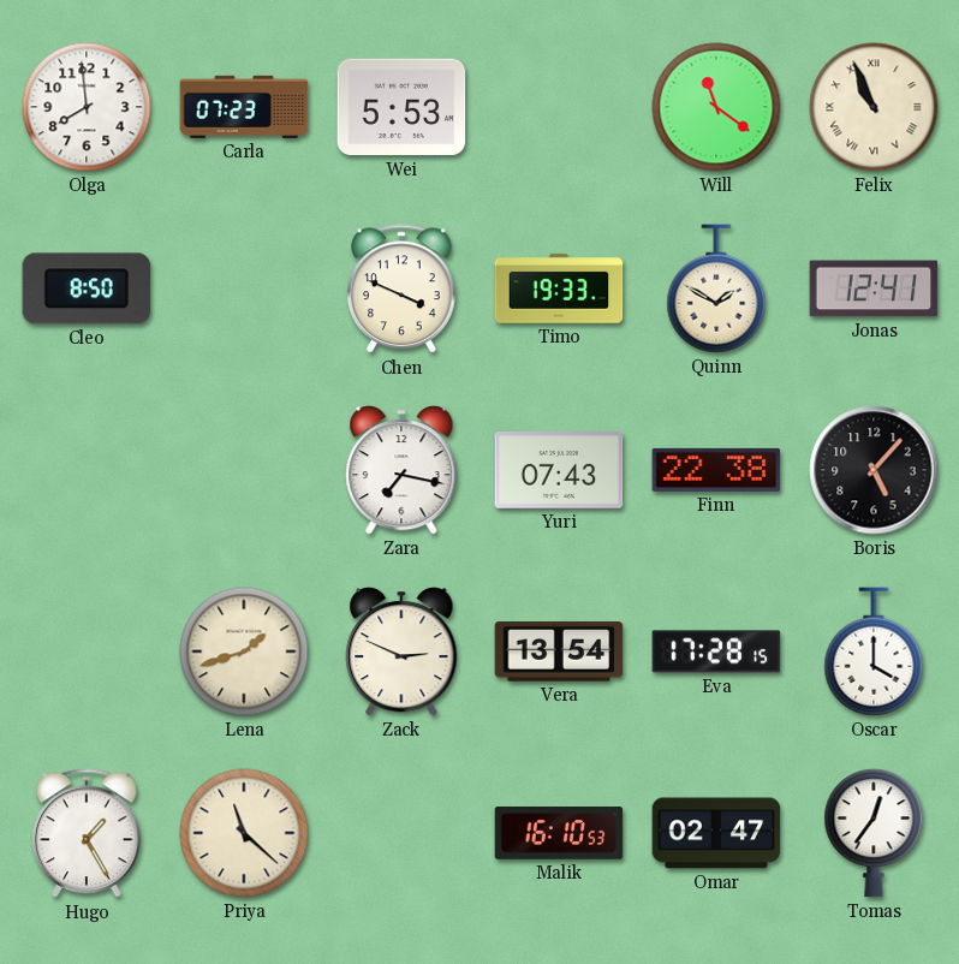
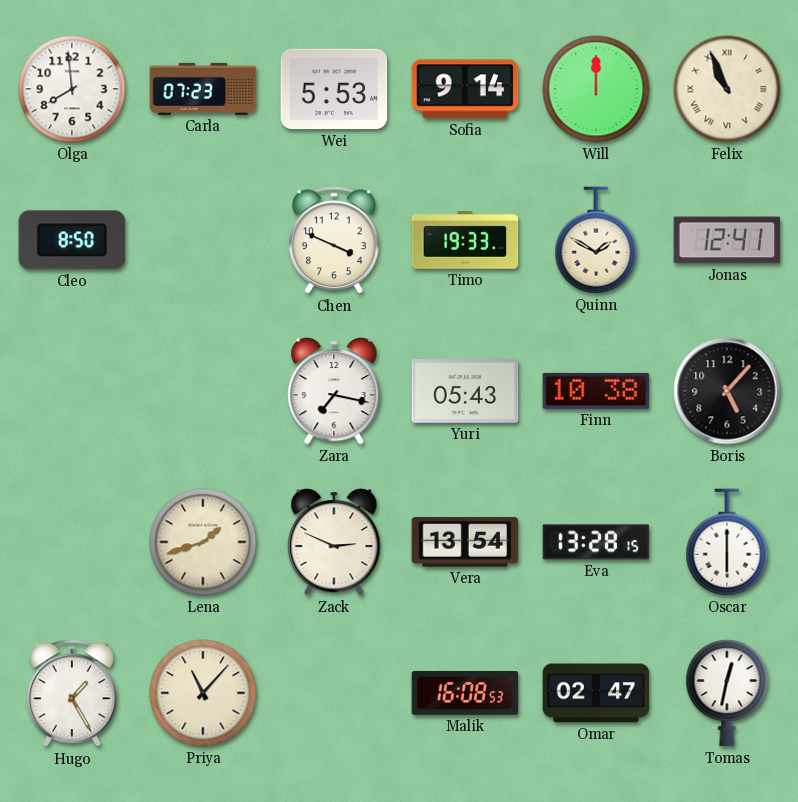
Sofia: none -> 9:14
Will: 11:21 -> 12:00
Yuri: 07:43 -> 05:43
Finn: 22:38 -> 10:38
Eva: 17:28 -> 13:28
Oscar: 4:00 -> 6:00
Priya: 11:22 -> 11:07
Malik: 16:10 -> 16:08
Tomas: 12:36 -> 12:32
